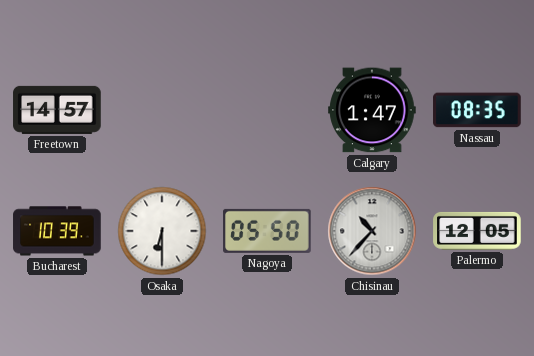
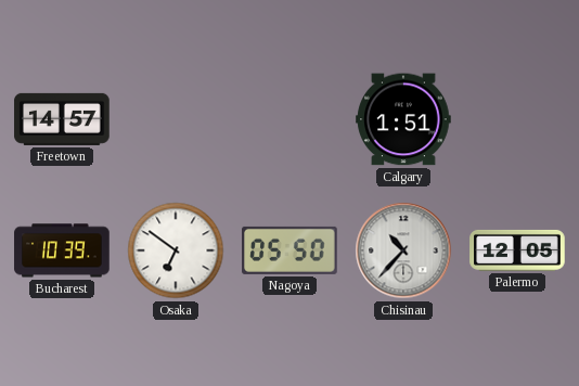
Calgary: 1:47 -> 1:51
Nassau: 08:35 -> none
Osaka: 6:30 -> 6:51
